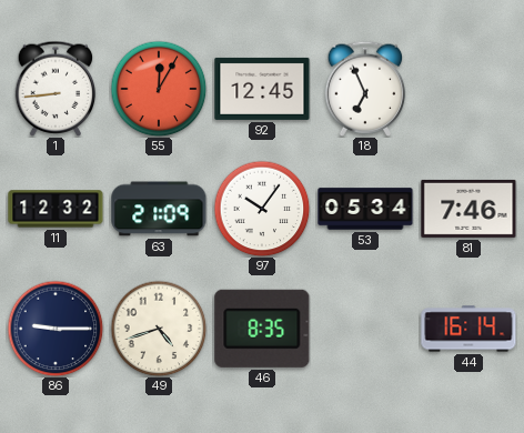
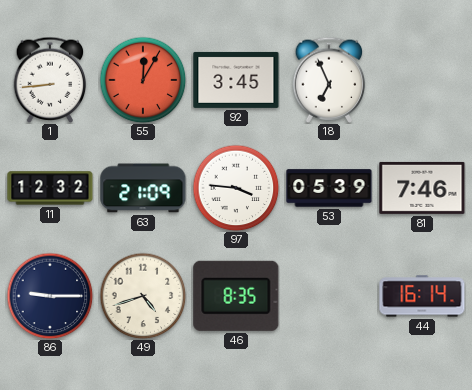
92: 12:45 -> 3:45
97: 10:06 -> 3:46
53: 05:34 -> 05:39
